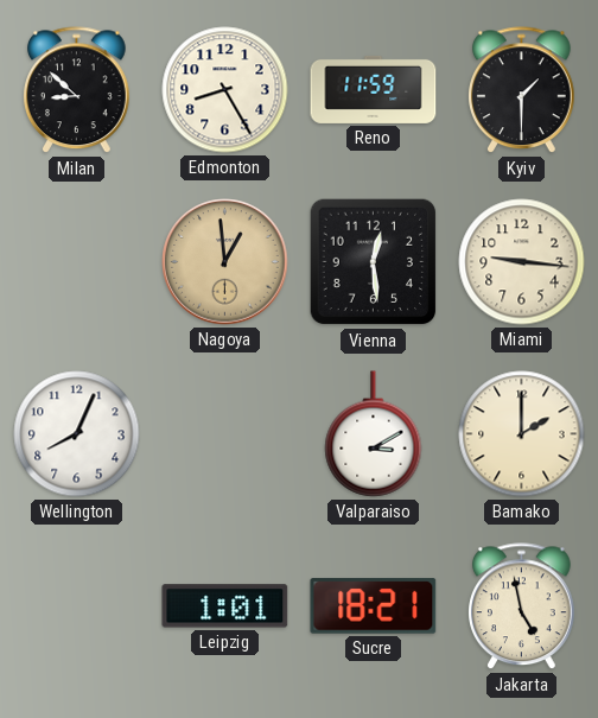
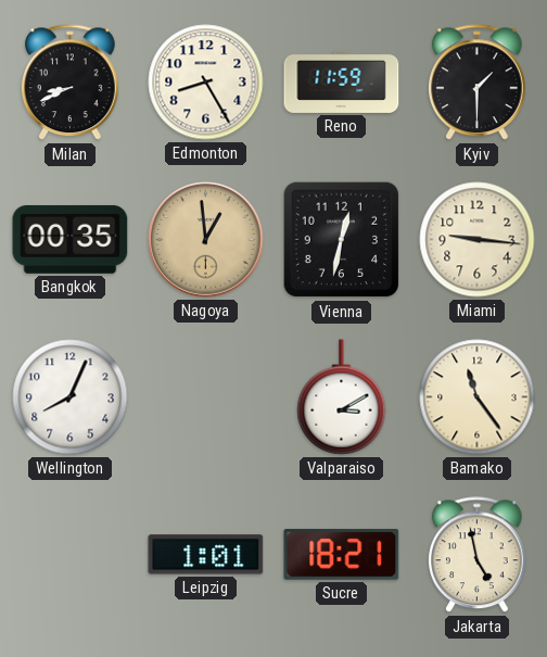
Milan: 8:52 -> 8:41
Bangkok: none -> 00:35
Vienna: 12:29 -> 12:32
Bamako: 2:00 -> 11:24
